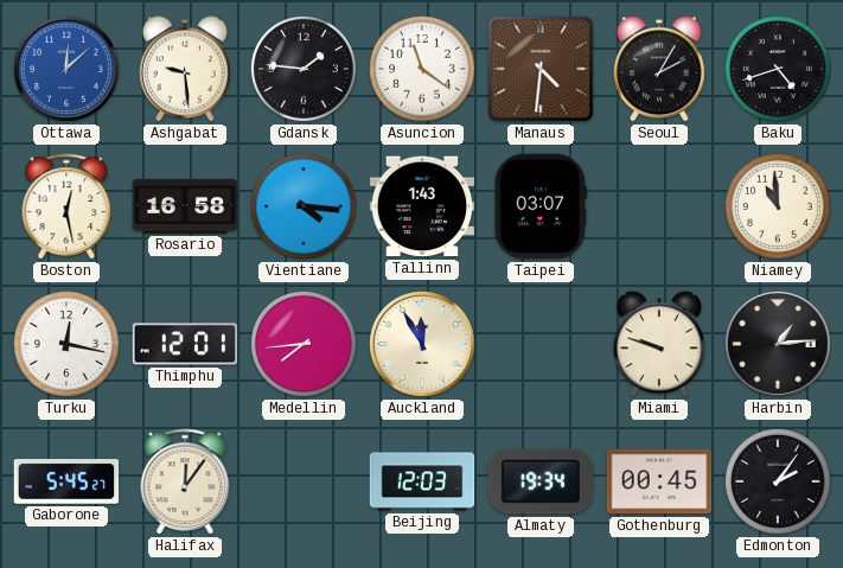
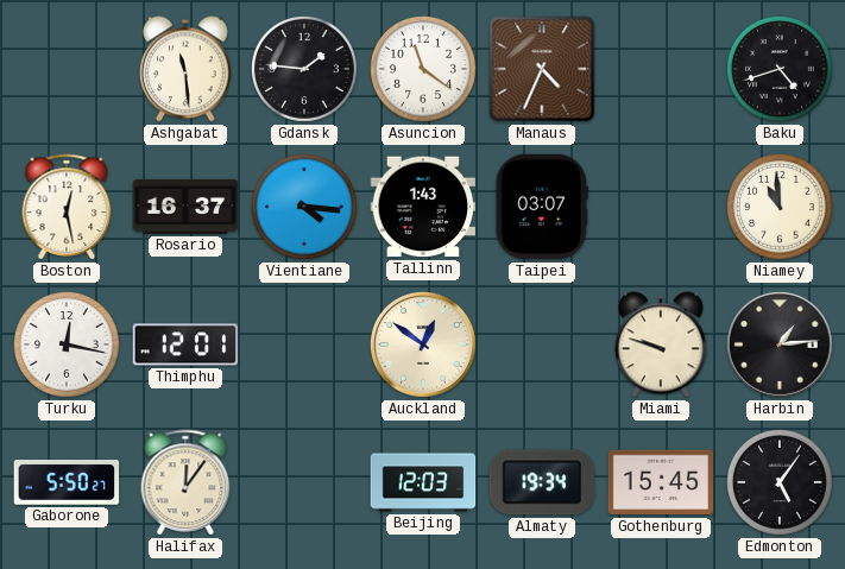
Ottawa: 12:08 -> none
Ashgabat: 9:29 -> 11:29
Manaus: 4:31 -> 4:34
Seoul: 2:05 -> none
Rosario: 16:58 -> 16:37
Medellin: 7:44 -> none
Auckland: 11:55 -> 12:51
Gaborone: 5:45 -> 5:50
Gothenburg: 00:45 -> 15:45
Edmonton: 2:06 -> 5:06
